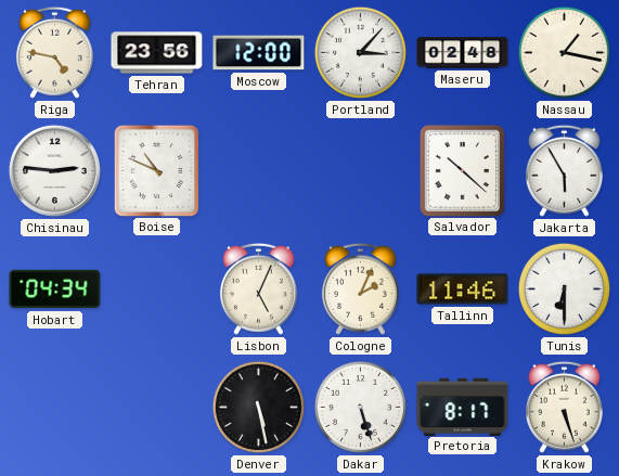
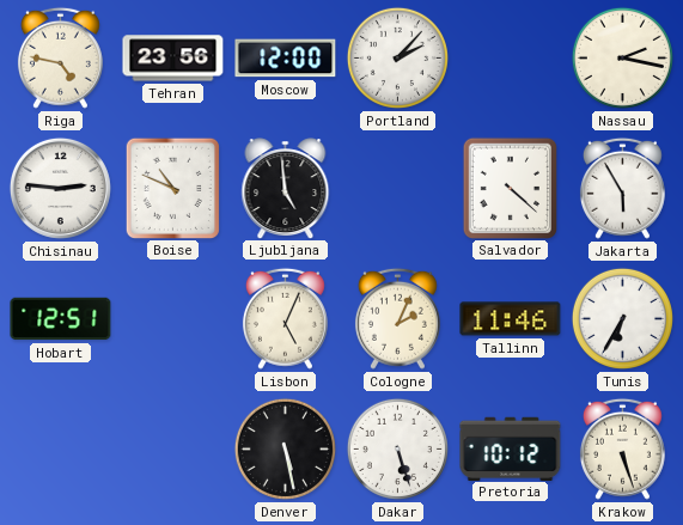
Portland: 3:07 -> 2:07
Maseru: 02:48 -> none
Nassau: 1:17 -> 2:17
Ljubljana: none -> 4:59
Salvador: 10:22 -> 4:22
Hobart: 04:34 -> 12:51
Tunis: 6:30 -> 6:35
Pretoria: 8:17 -> 10:12
